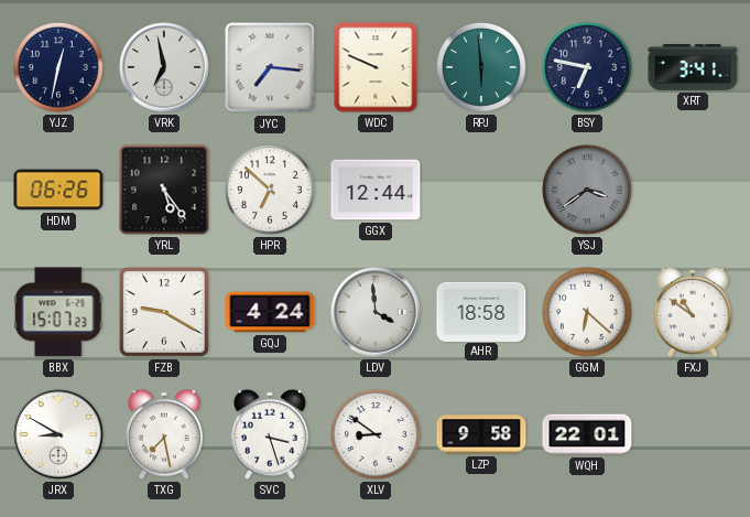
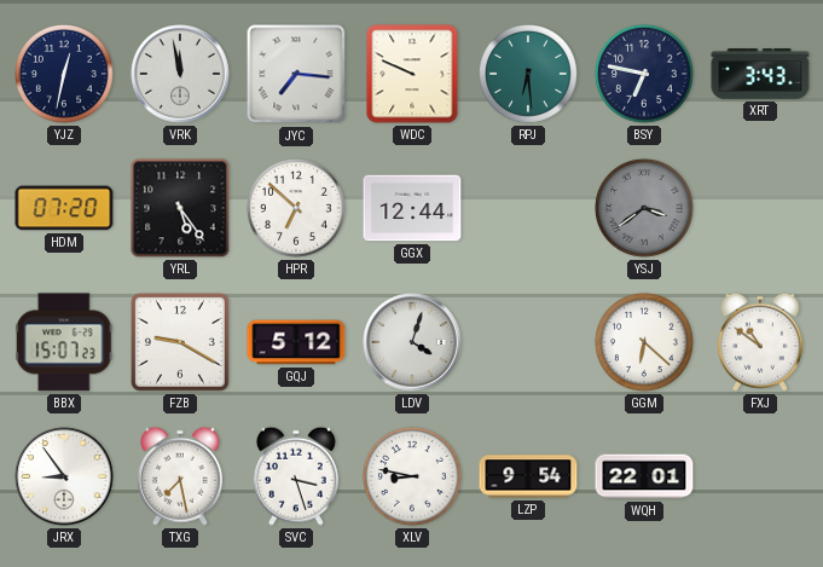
VRK: 6:58 -> 11:58
RPJ: 5:59 -> 6:29
XRT: 3:41 -> 3:43
HDM: 06:26 -> 07:20
GQJ: 4:24 -> 5:12
LDV: 3:59 -> 4:03
AHR: 18:58 -> none
JRX: 8:50 -> 8:54
XLV: 8:51 -> 8:47
LZP: 9:58 -> 9:54
